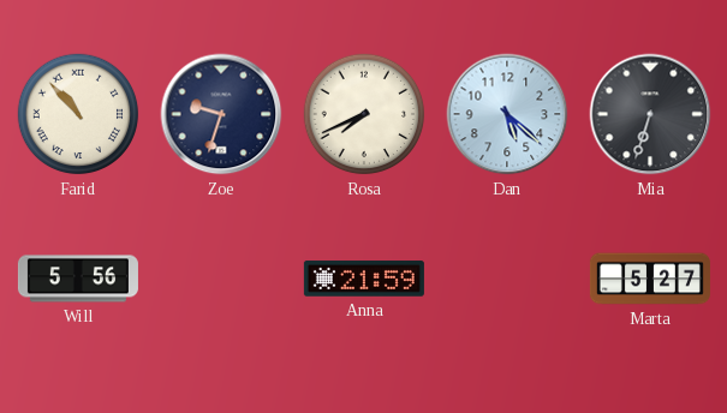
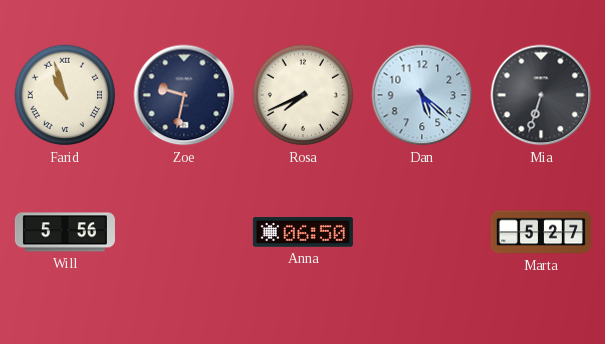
Farid: 10:53 -> 10:57
Zoe: 9:33 -> 9:32
Anna: 21:59 -> 06:50
